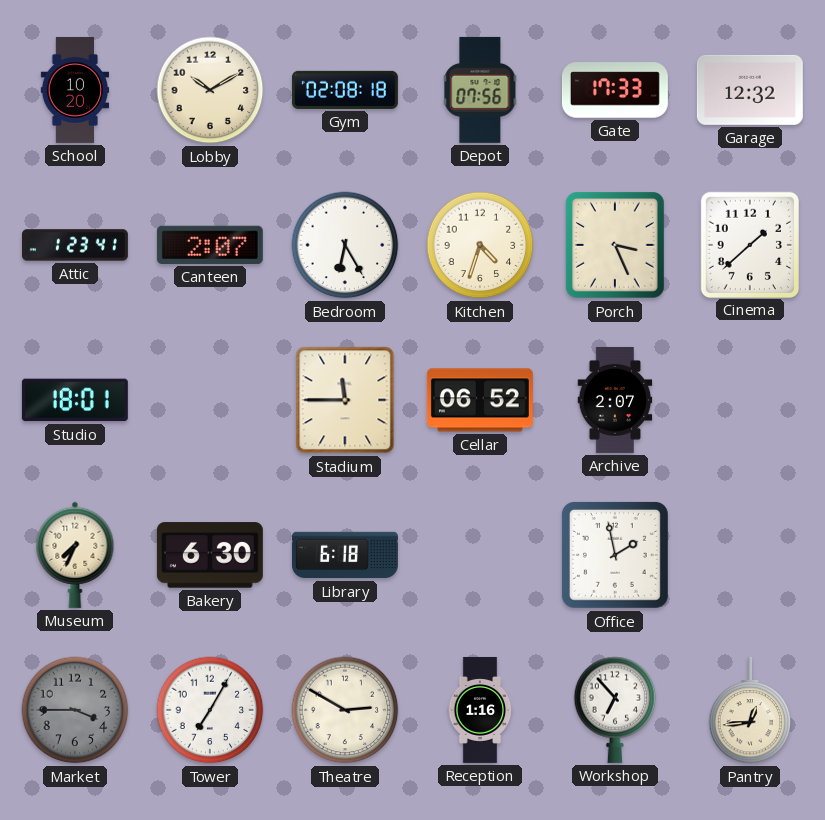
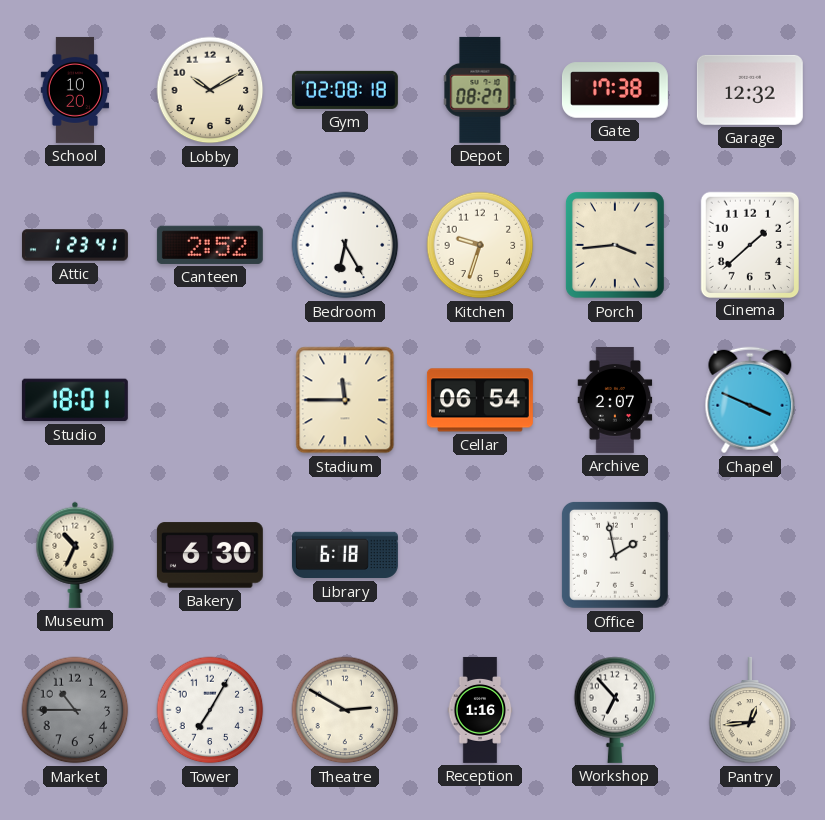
Depot: 07:56 -> 08:27
Gate: 17:33 -> 17:38
Canteen: 2:07 -> 2:52
Kitchen: 4:33 -> 9:33
Porch: 3:26 -> 3:44
Cellar: 06:52 -> 06:54
Chapel: none -> 3:49
Museum: 7:34 -> 10:34
Market: 3:45 -> 10:45
